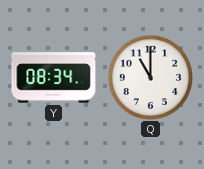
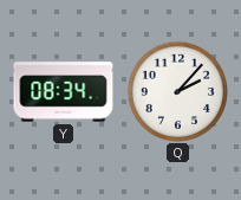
Q: 11:00 -> 2:07
